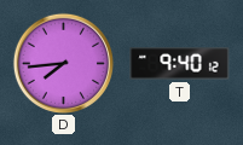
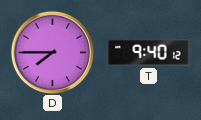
D: 7:44 -> 7:45
